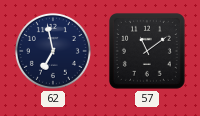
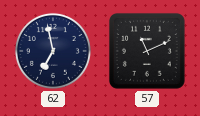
57: 11:09 -> 11:11
